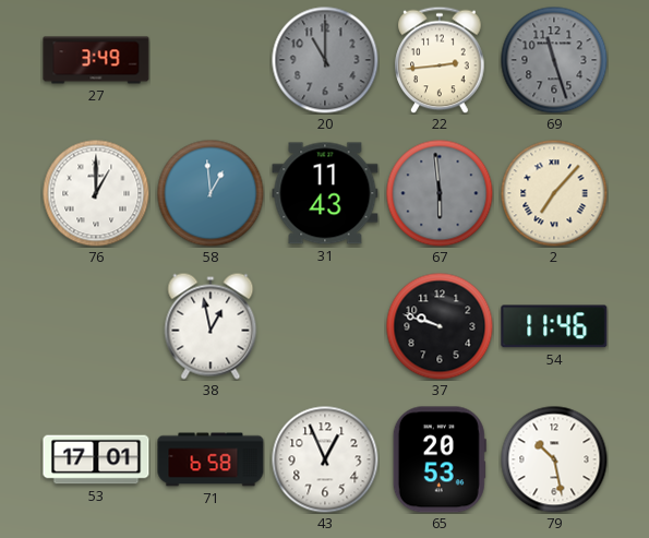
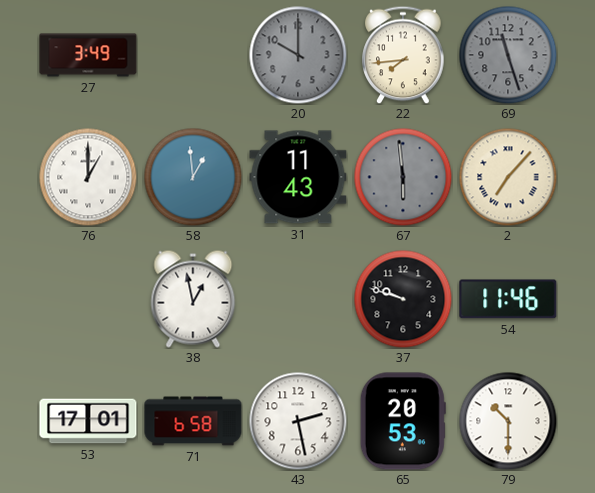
20: 11:00 -> 10:00
22: 2:44 -> 7:44
43: 12:56 -> 2:28
79: 10:28 -> 10:30
